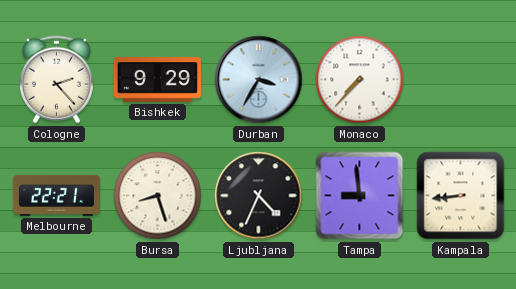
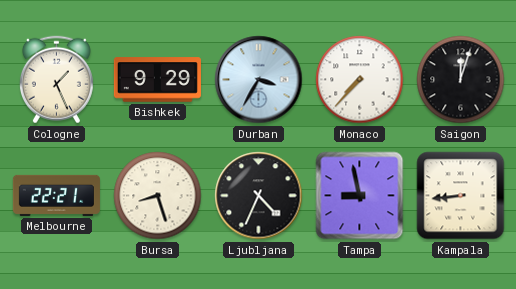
Cologne: 2:23 -> 1:26
Saigon: none -> 12:03
Tampa: 8:59 -> 8:58
